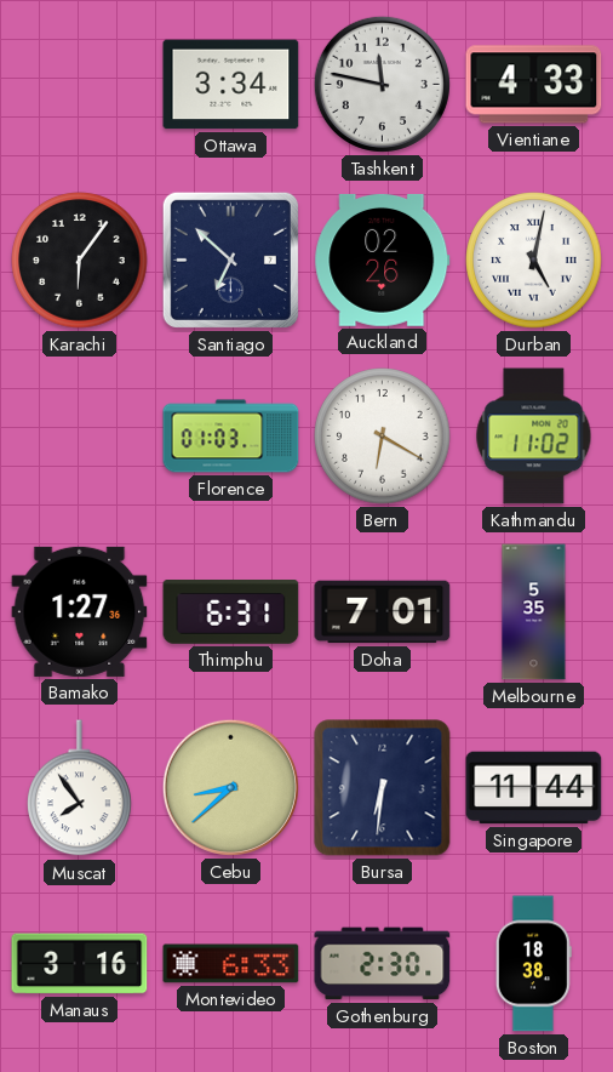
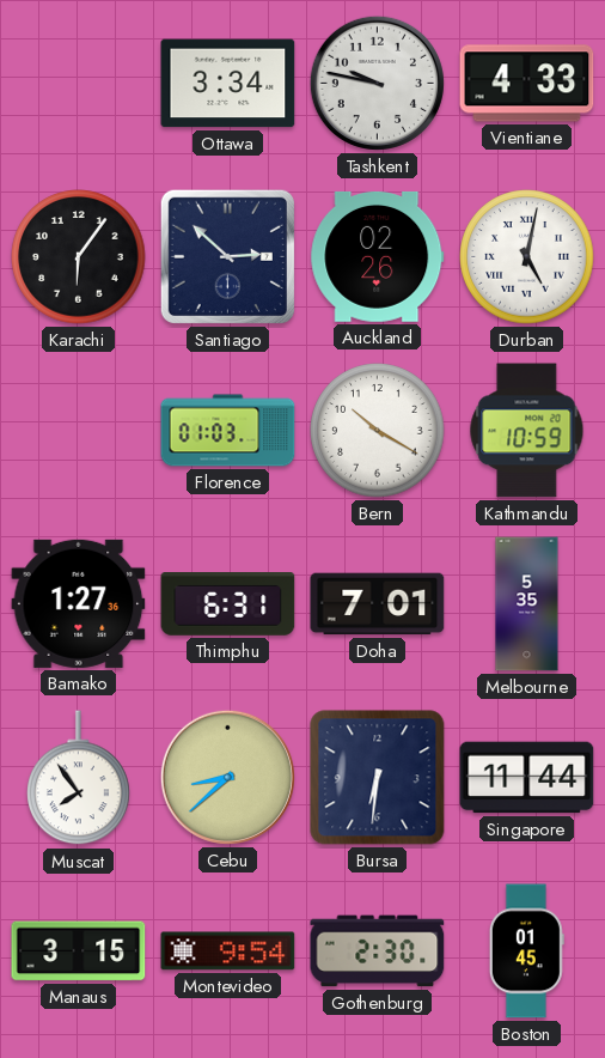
Tashkent: 11:47 -> 9:47
Santiago: 6:52 -> 2:52
Bern: 6:20 -> 10:20
Kathmandu: 11:02 -> 10:59
Manaus: 3:16 -> 3:15
Montevideo: 6:33 -> 9:54
Boston: 18:38 -> 01:45
